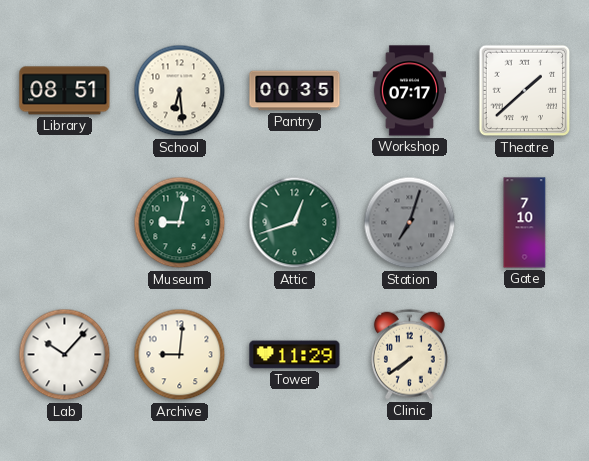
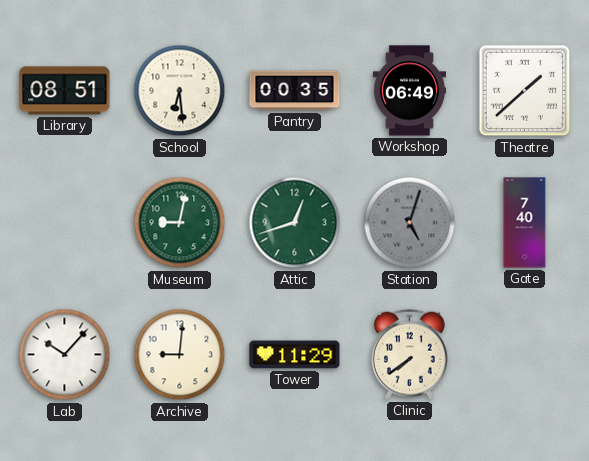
Workshop: 07:17 -> 06:49
Station: 7:03 -> 5:03
Gate: 7:10 -> 7:40
